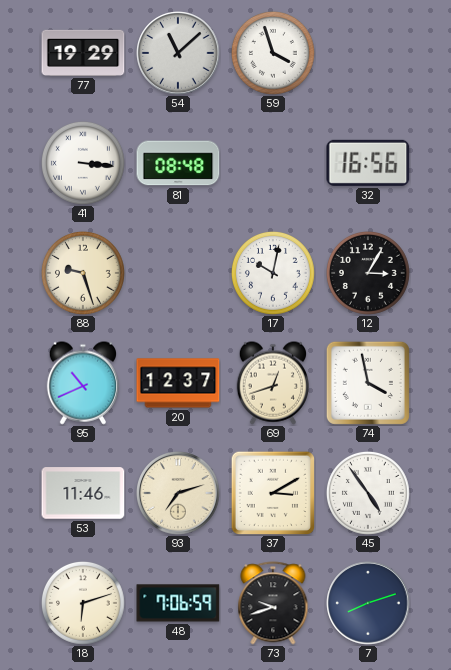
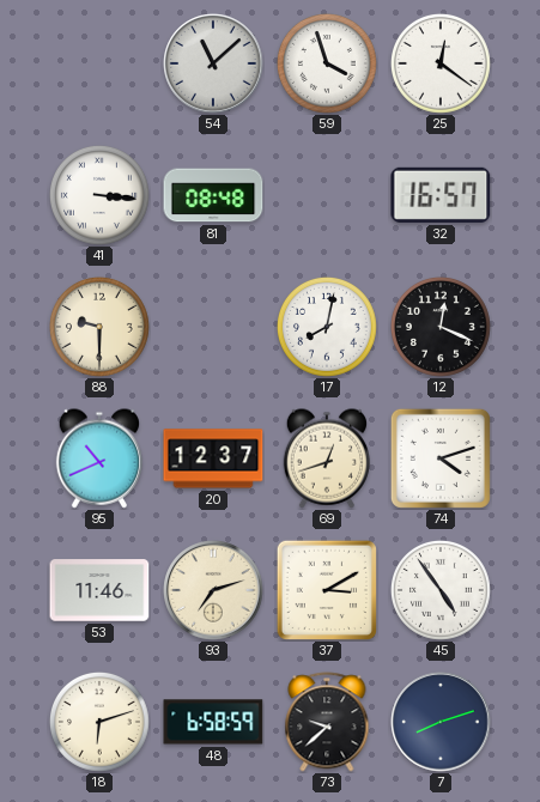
77: 19:29 -> none
25: none -> 12:21
32: 16:56 -> 16:57
88: 9:27 -> 9:30
17: 10:02 -> 8:02
12: 3:05 -> 12:19
74: 3:58 -> 4:12
48: 7:06 -> 6:58
73: 9:42 -> 9:38
